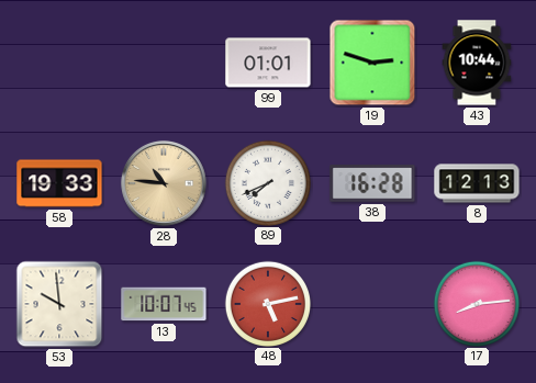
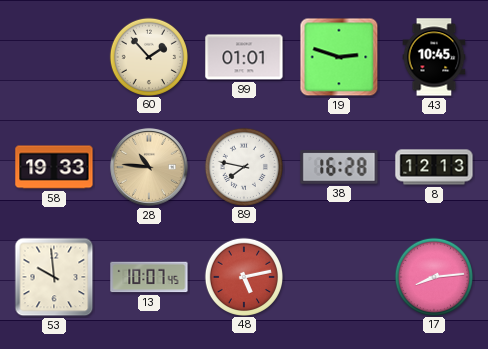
60: none -> 1:53
43: 10:44 -> 10:45
89: 7:41 -> 7:47
